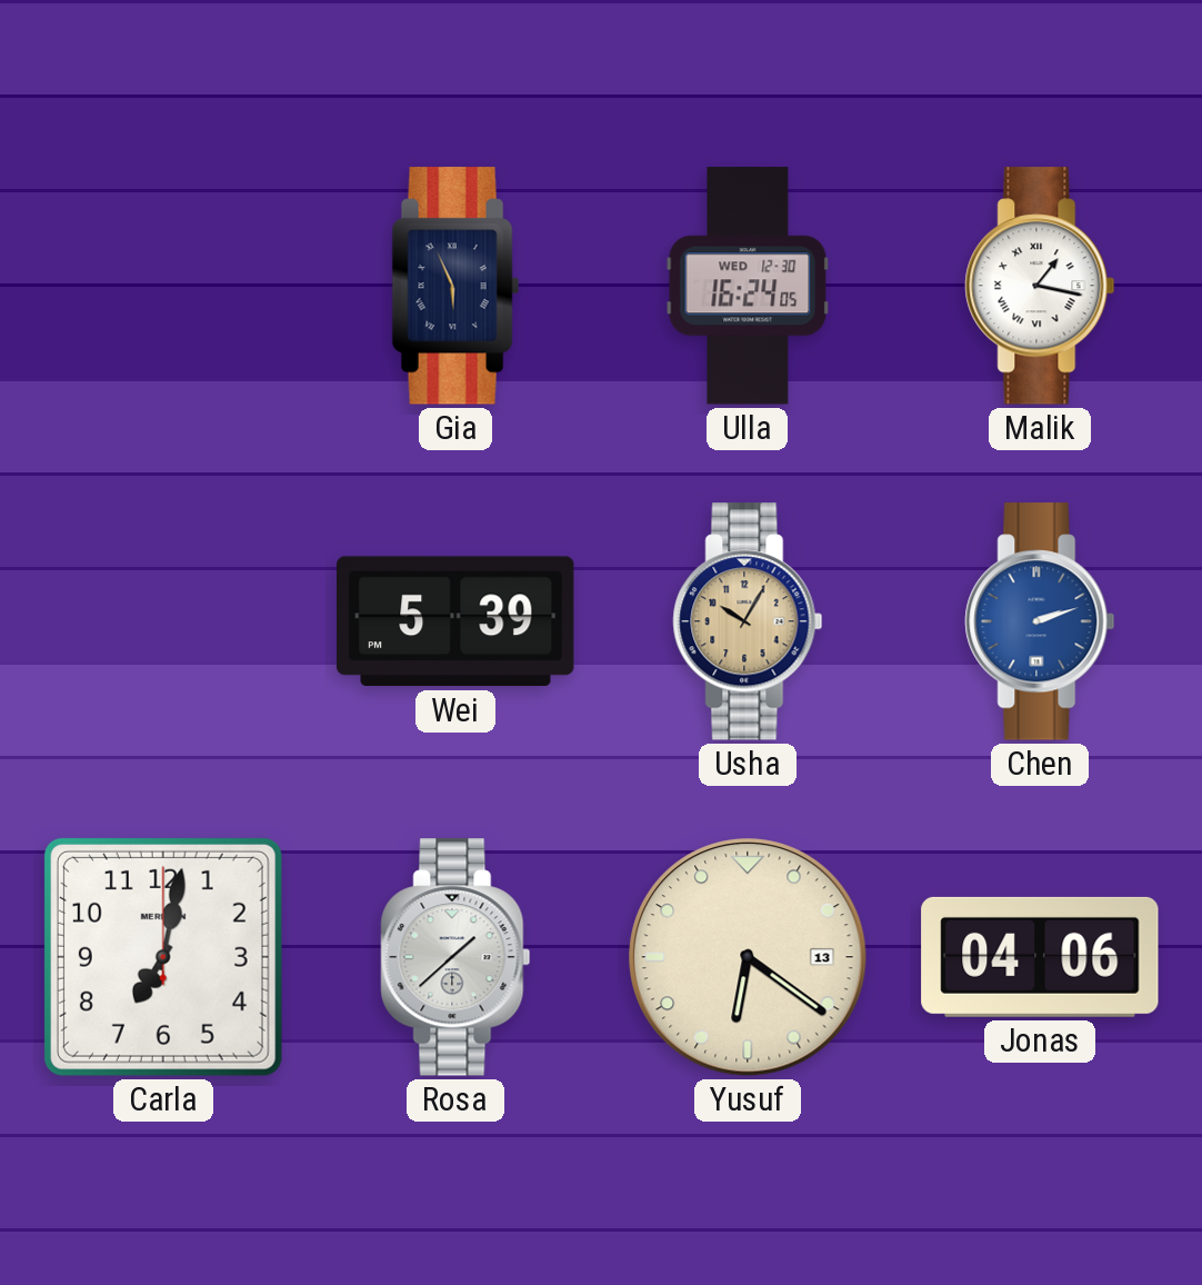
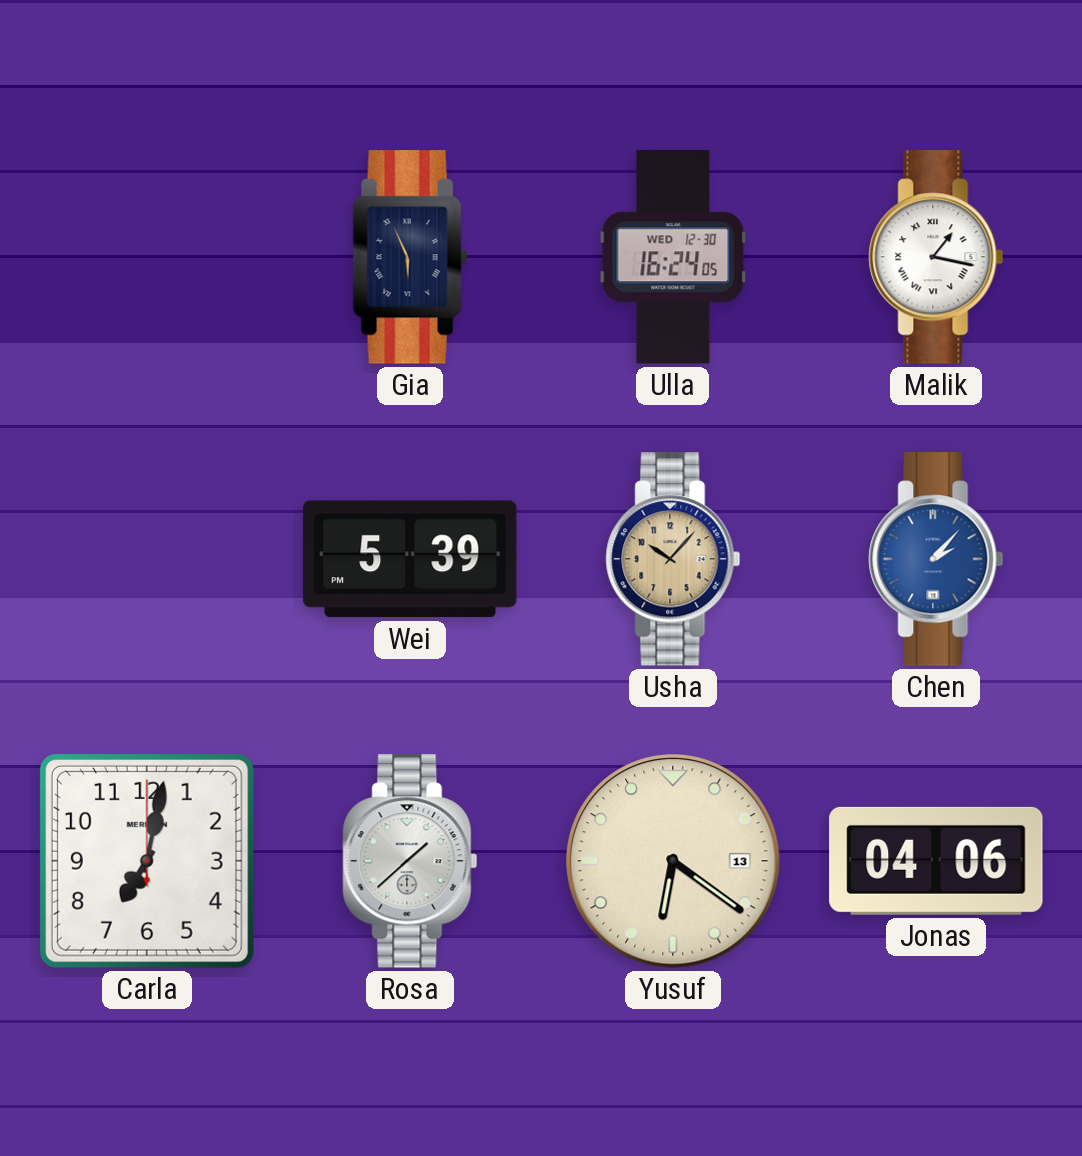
Usha: 10:05 -> 10:07
Chen: 2:12 -> 2:07
